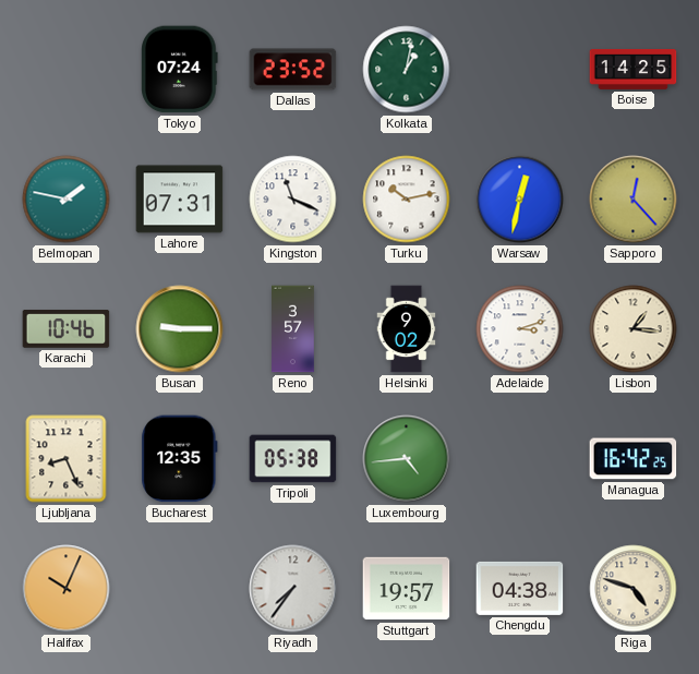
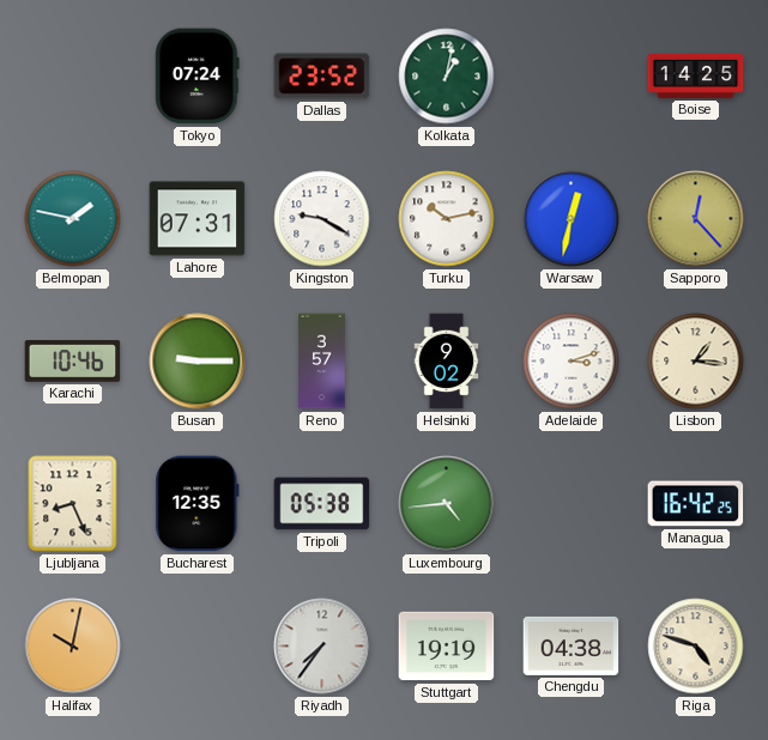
Kingston: 11:19 -> 9:20
Halifax: 10:04 -> 10:02
Stuttgart: 19:57 -> 19:19
